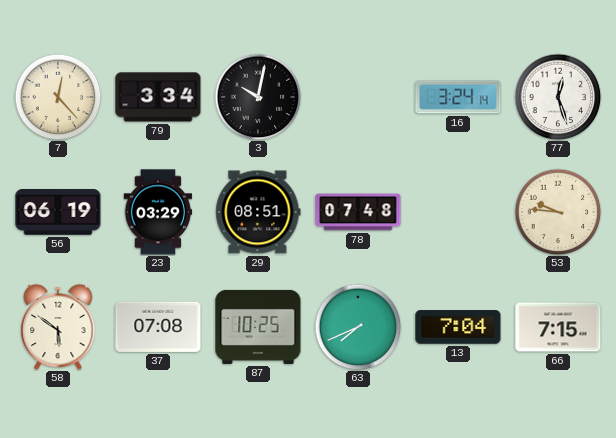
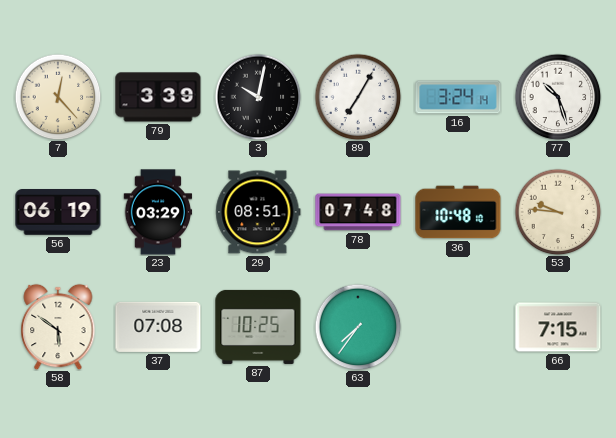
79: 3:34 -> 3:39
89: none -> 7:05
77: 12:27 -> 10:27
36: none -> 10:48
63: 7:41 -> 7:36
13: 7:04 -> none
